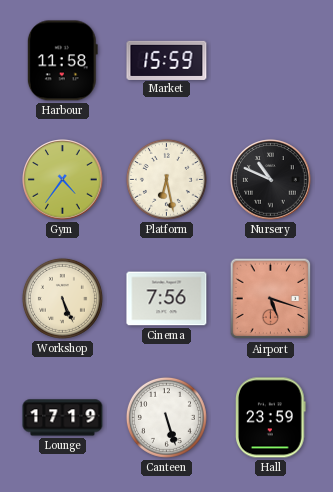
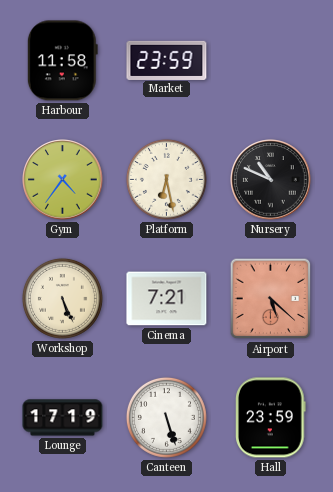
Market: 15:59 -> 23:59
Cinema: 7:56 -> 7:21
Airport: 5:18 -> 5:22
